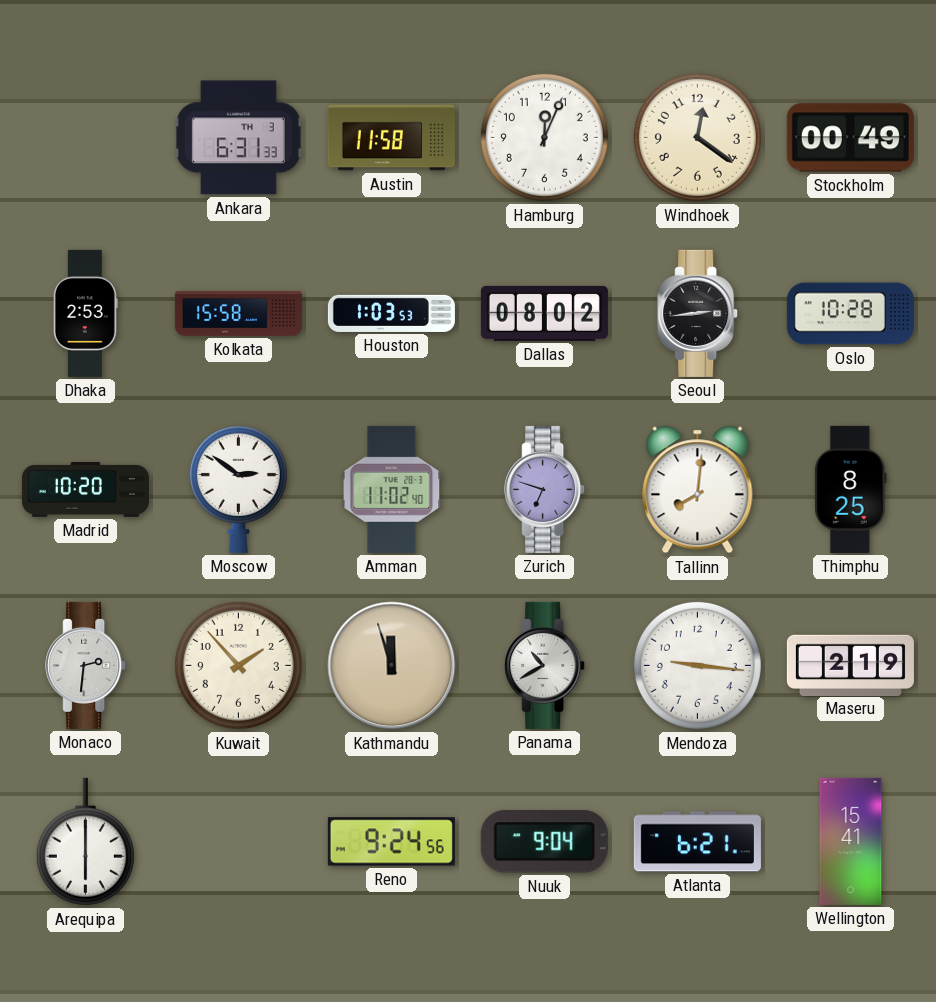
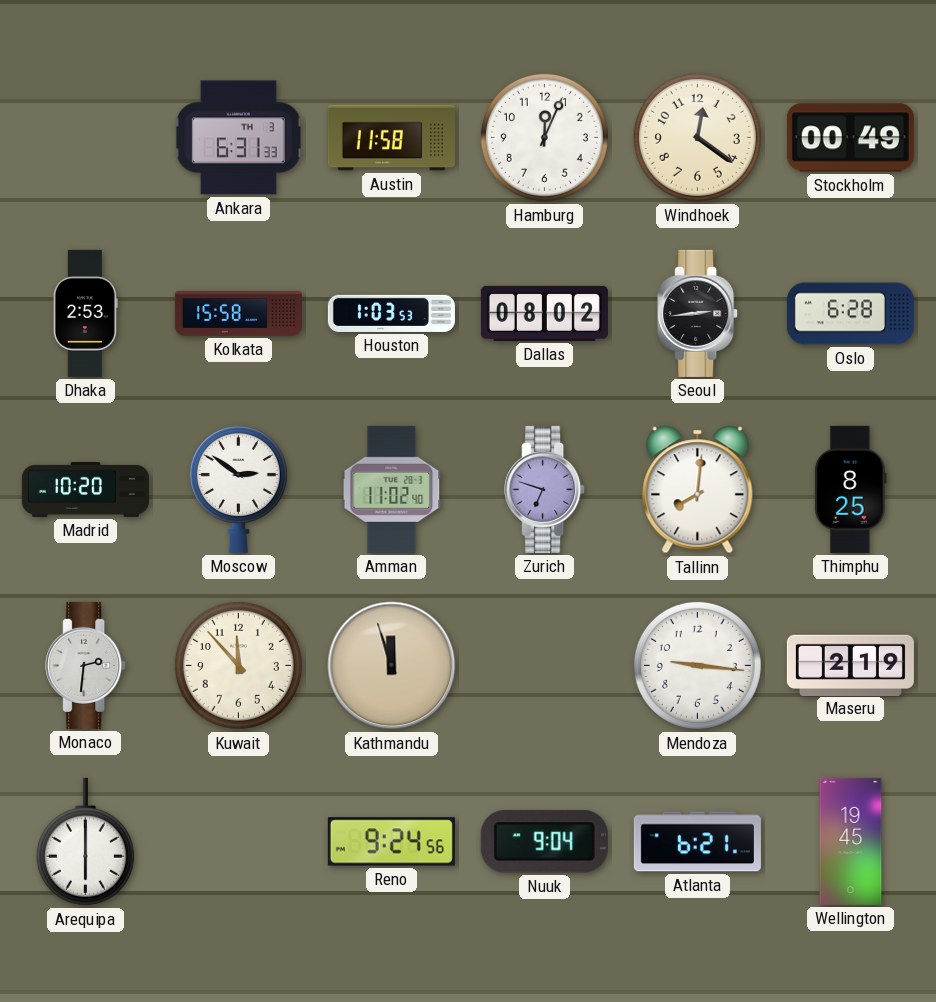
Oslo: 10:28 -> 6:28
Kuwait: 1:53 -> 11:53
Panama: 10:40 -> none
Wellington: 15:41 -> 19:45
